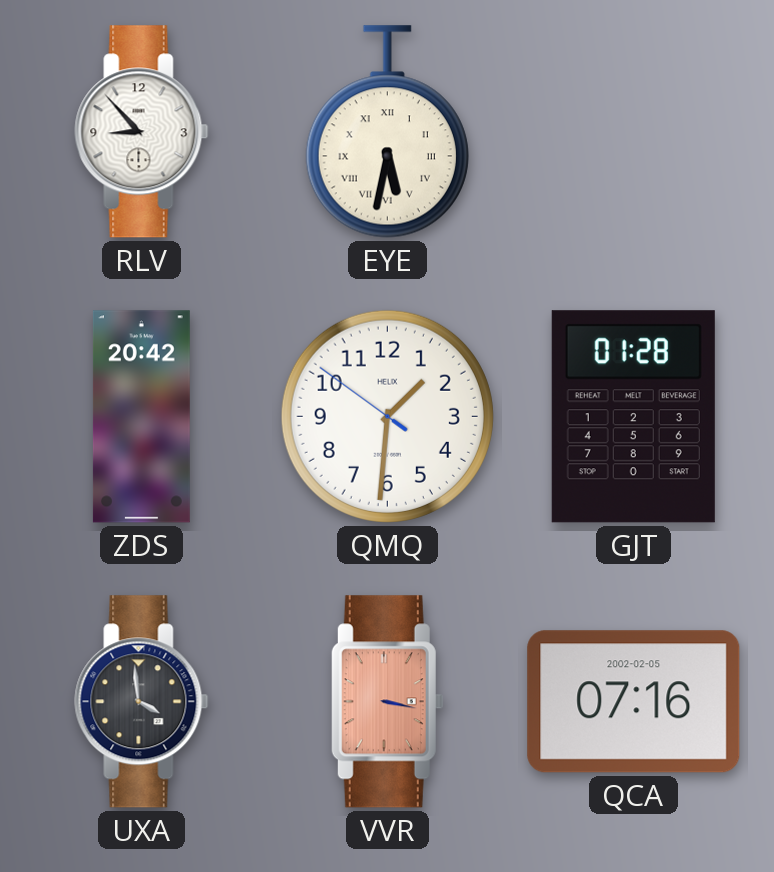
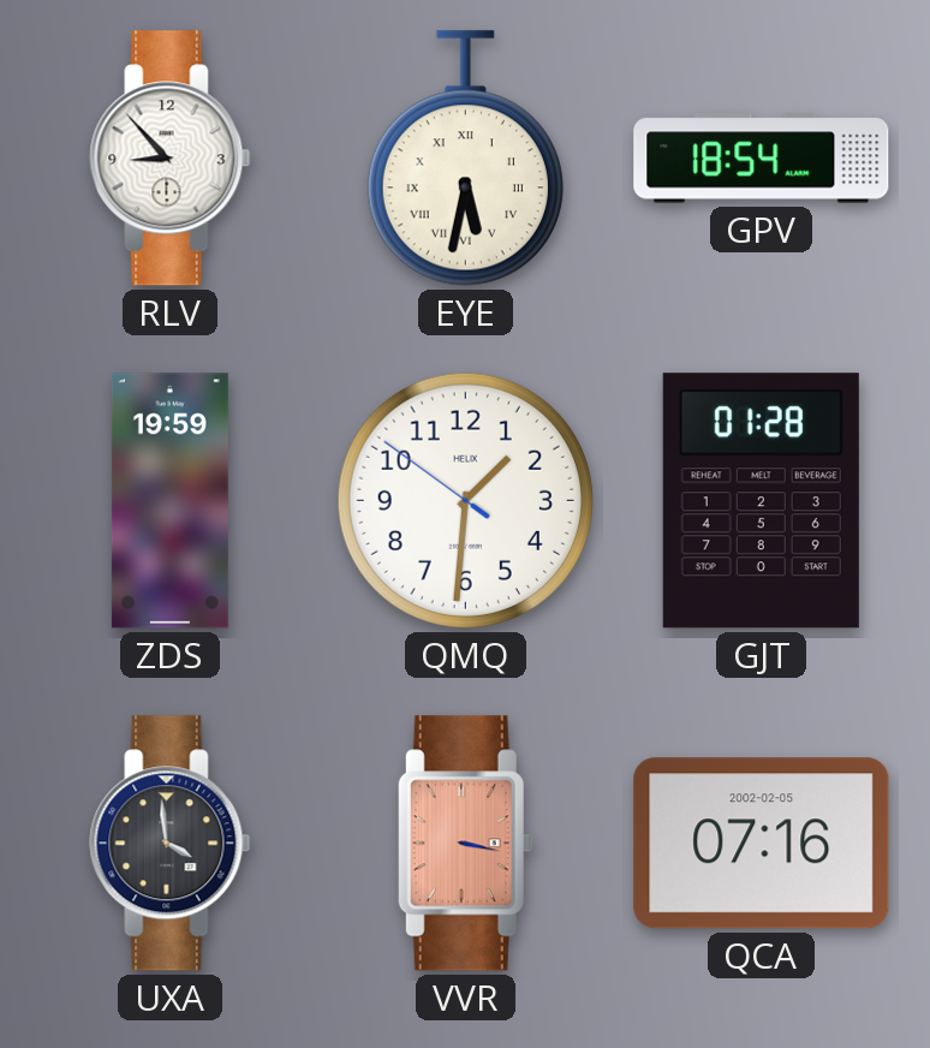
GPV: none -> 18:54
ZDS: 20:42 -> 19:59
